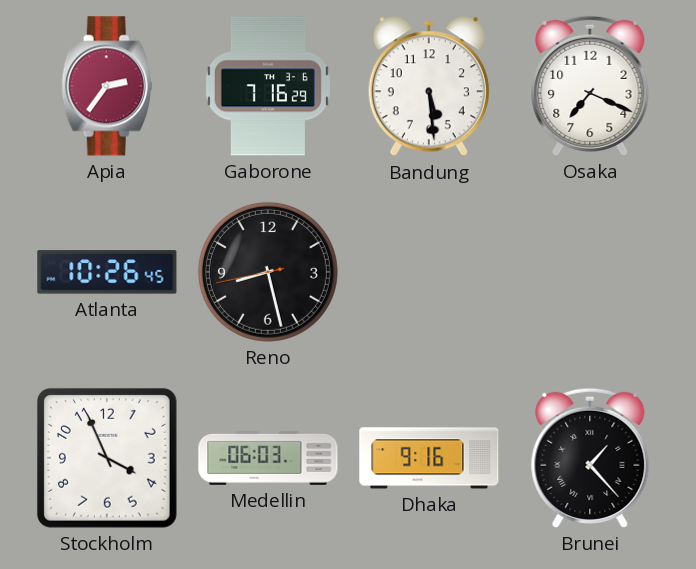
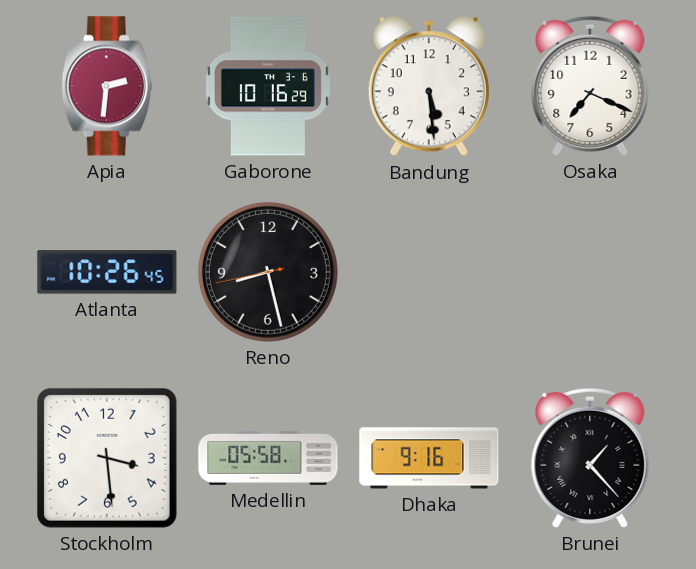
Apia: 2:36 -> 2:31
Gaborone: 7:16 -> 10:16
Stockholm: 3:56 -> 3:29
Medellin: 06:03 -> 05:58
